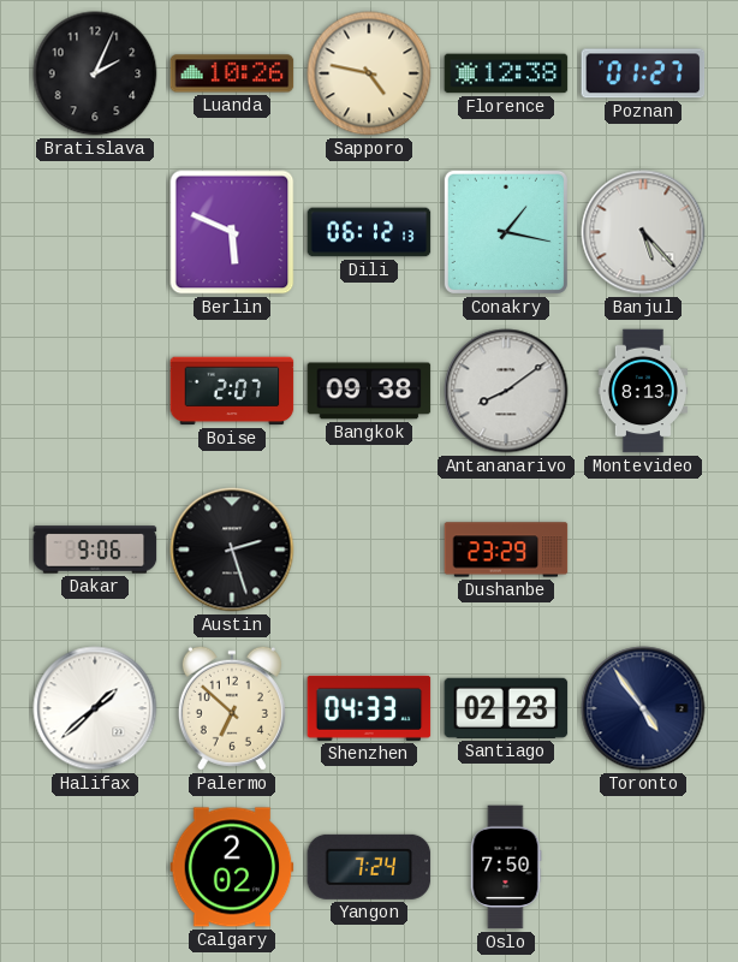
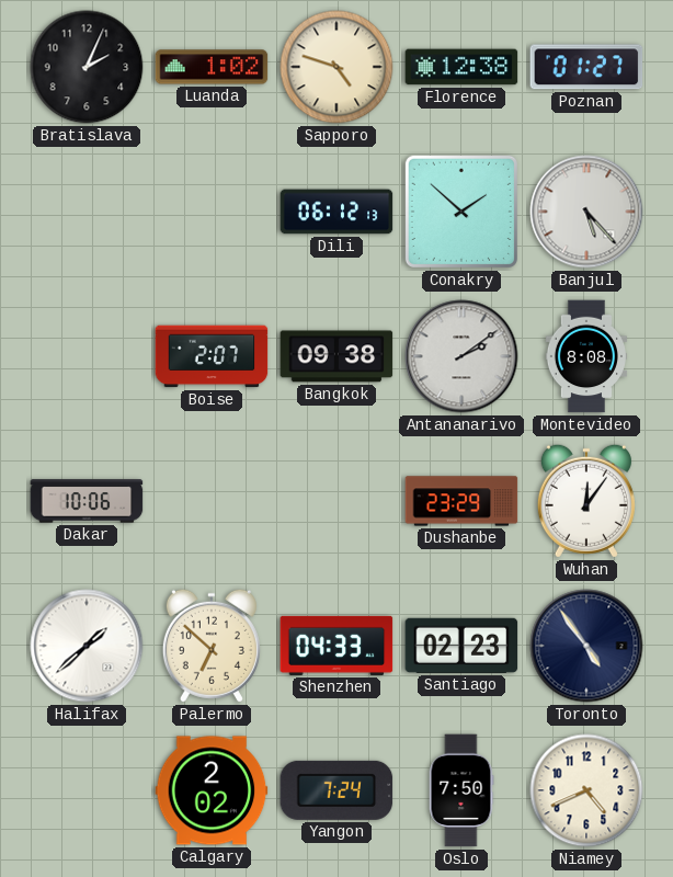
Luanda: 10:26 -> 1:02
Sapporo: 4:47 -> 4:48
Berlin: 5:49 -> none
Conakry: 1:17 -> 1:52
Antananarivo: 8:09 -> 2:09
Montevideo: 8:13 -> 8:08
Dakar: 9:06 -> 10:06
Austin: 2:27 -> none
Wuhan: none -> 12:06
Niamey: none -> 4:41
